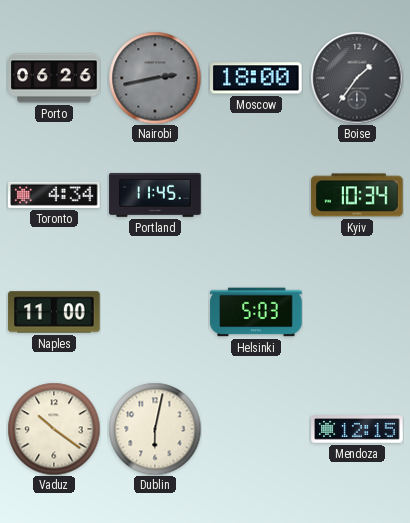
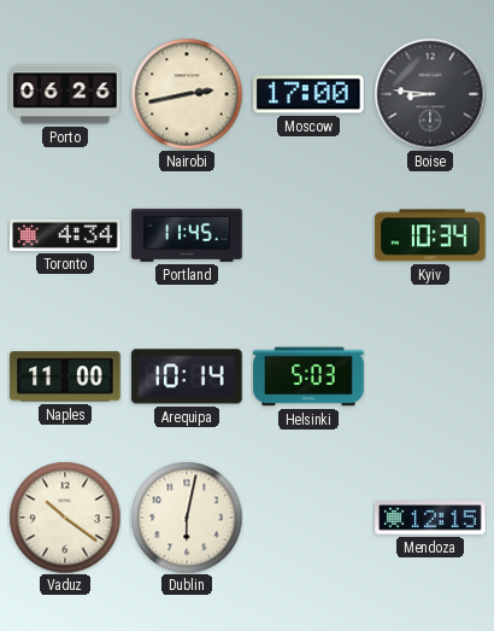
Nairobi dial: grey -> cream
Moscow: 18:00 -> 17:00
Boise: 1:36 -> 8:46
Arequipa: none -> 10:14
